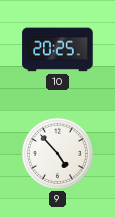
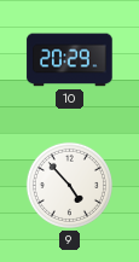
10: 20:25 -> 20:29
